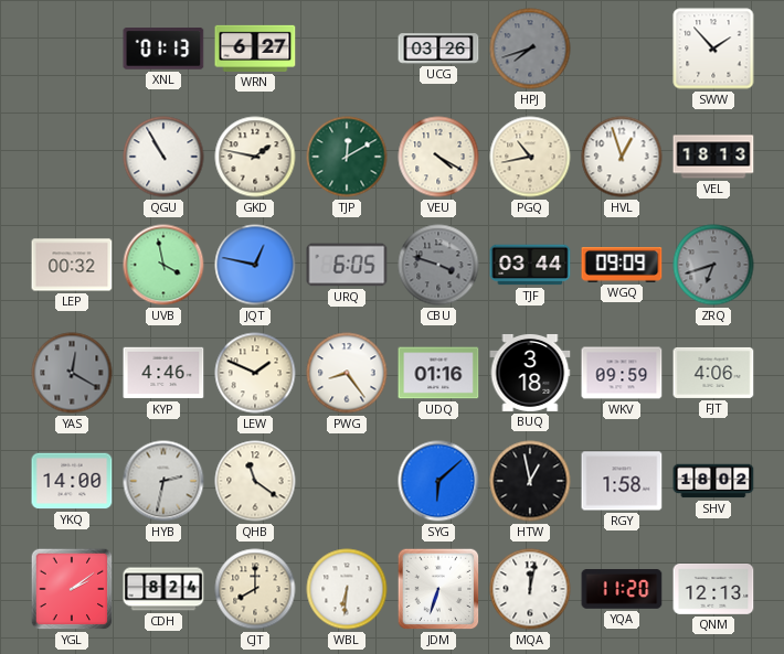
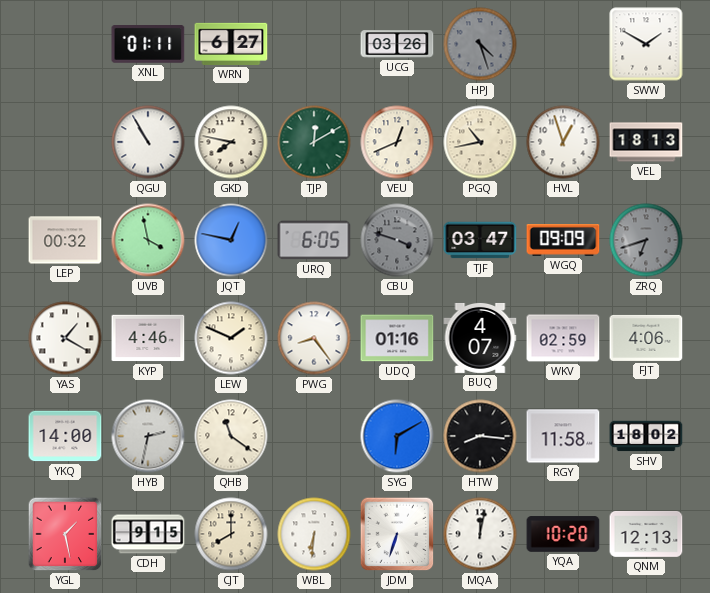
XNL: 01:13 -> 01:11
HPJ: 7:42 -> 4:27
SWW: 1:53 -> 1:50
GKD: 1:47 -> 7:47
VEU: 4:20 -> 12:41
TJF: 03:44 -> 03:47
YAS: 12:20 -> 1:20
YAS dial: grey -> white
BUQ: 3:18 -> 4:07
WKV: 09:59 -> 02:59
SYG: 6:08 -> 6:10
HTW: 12:58 -> 8:16
RGY: 1:58 -> 11:58
YGL: 2:09 -> 1:28
CDH: 8:24 -> 9:15
YQA: 11:20 -> 10:20
